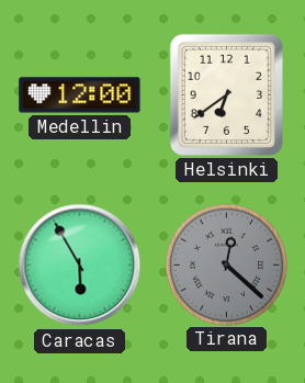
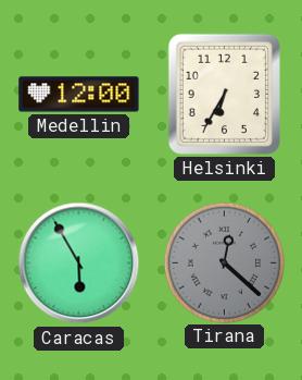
Helsinki: 6:39 -> 6:35
